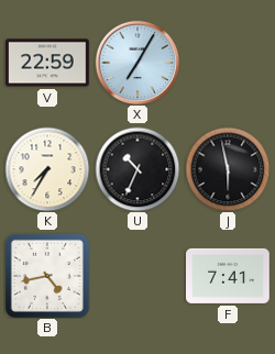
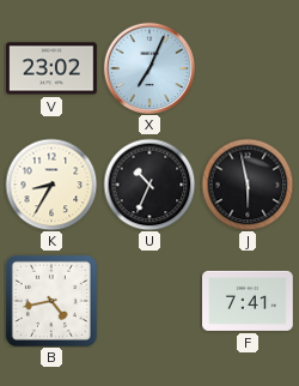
V: 22:59 -> 23:02
X: 7:05 -> 7:04
K: 7:35 -> 8:35
